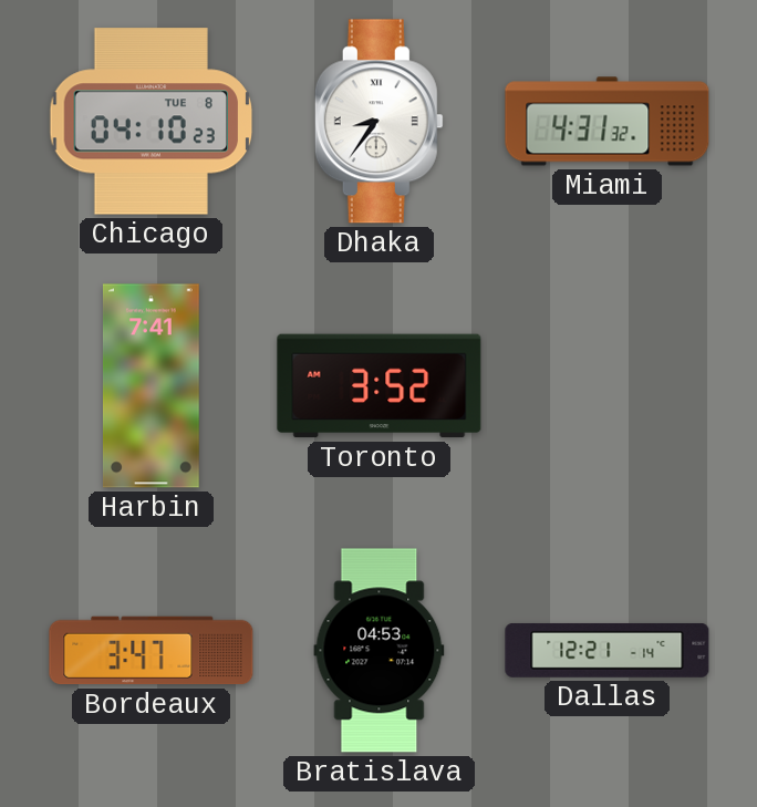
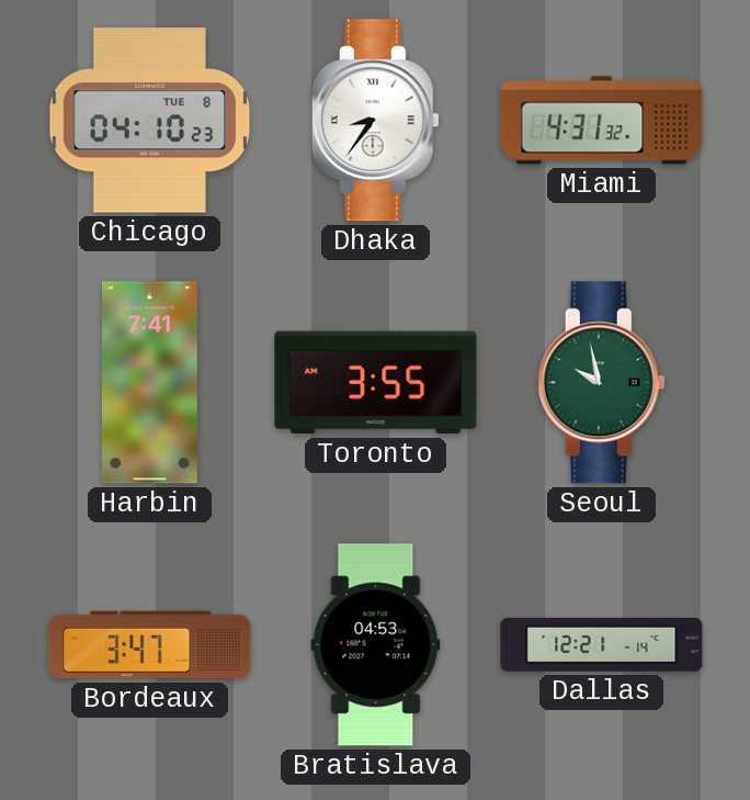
Toronto: 3:52 -> 3:55
Seoul: none -> 9:58
